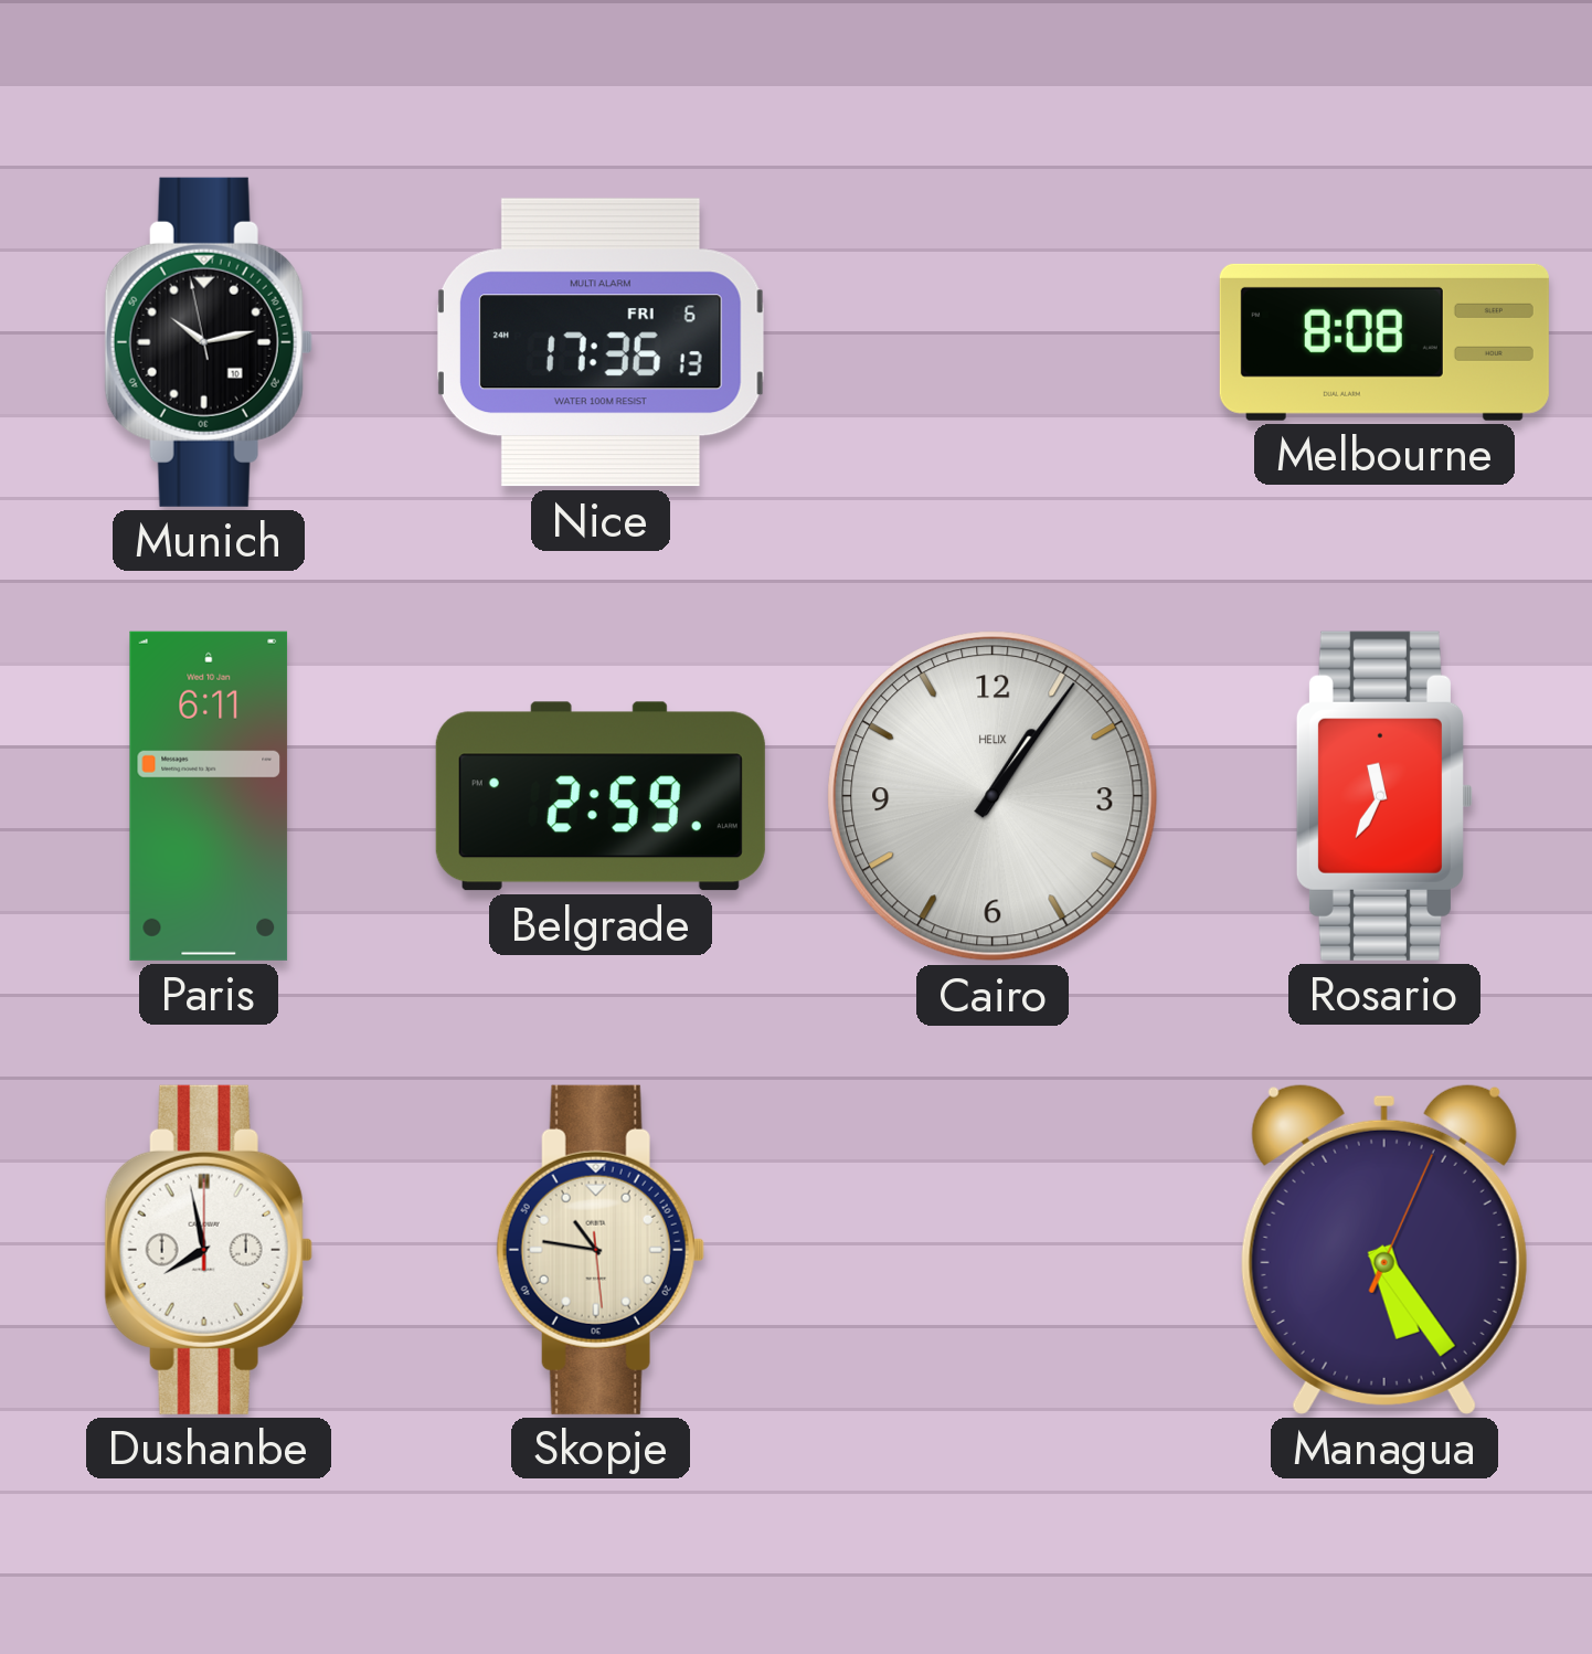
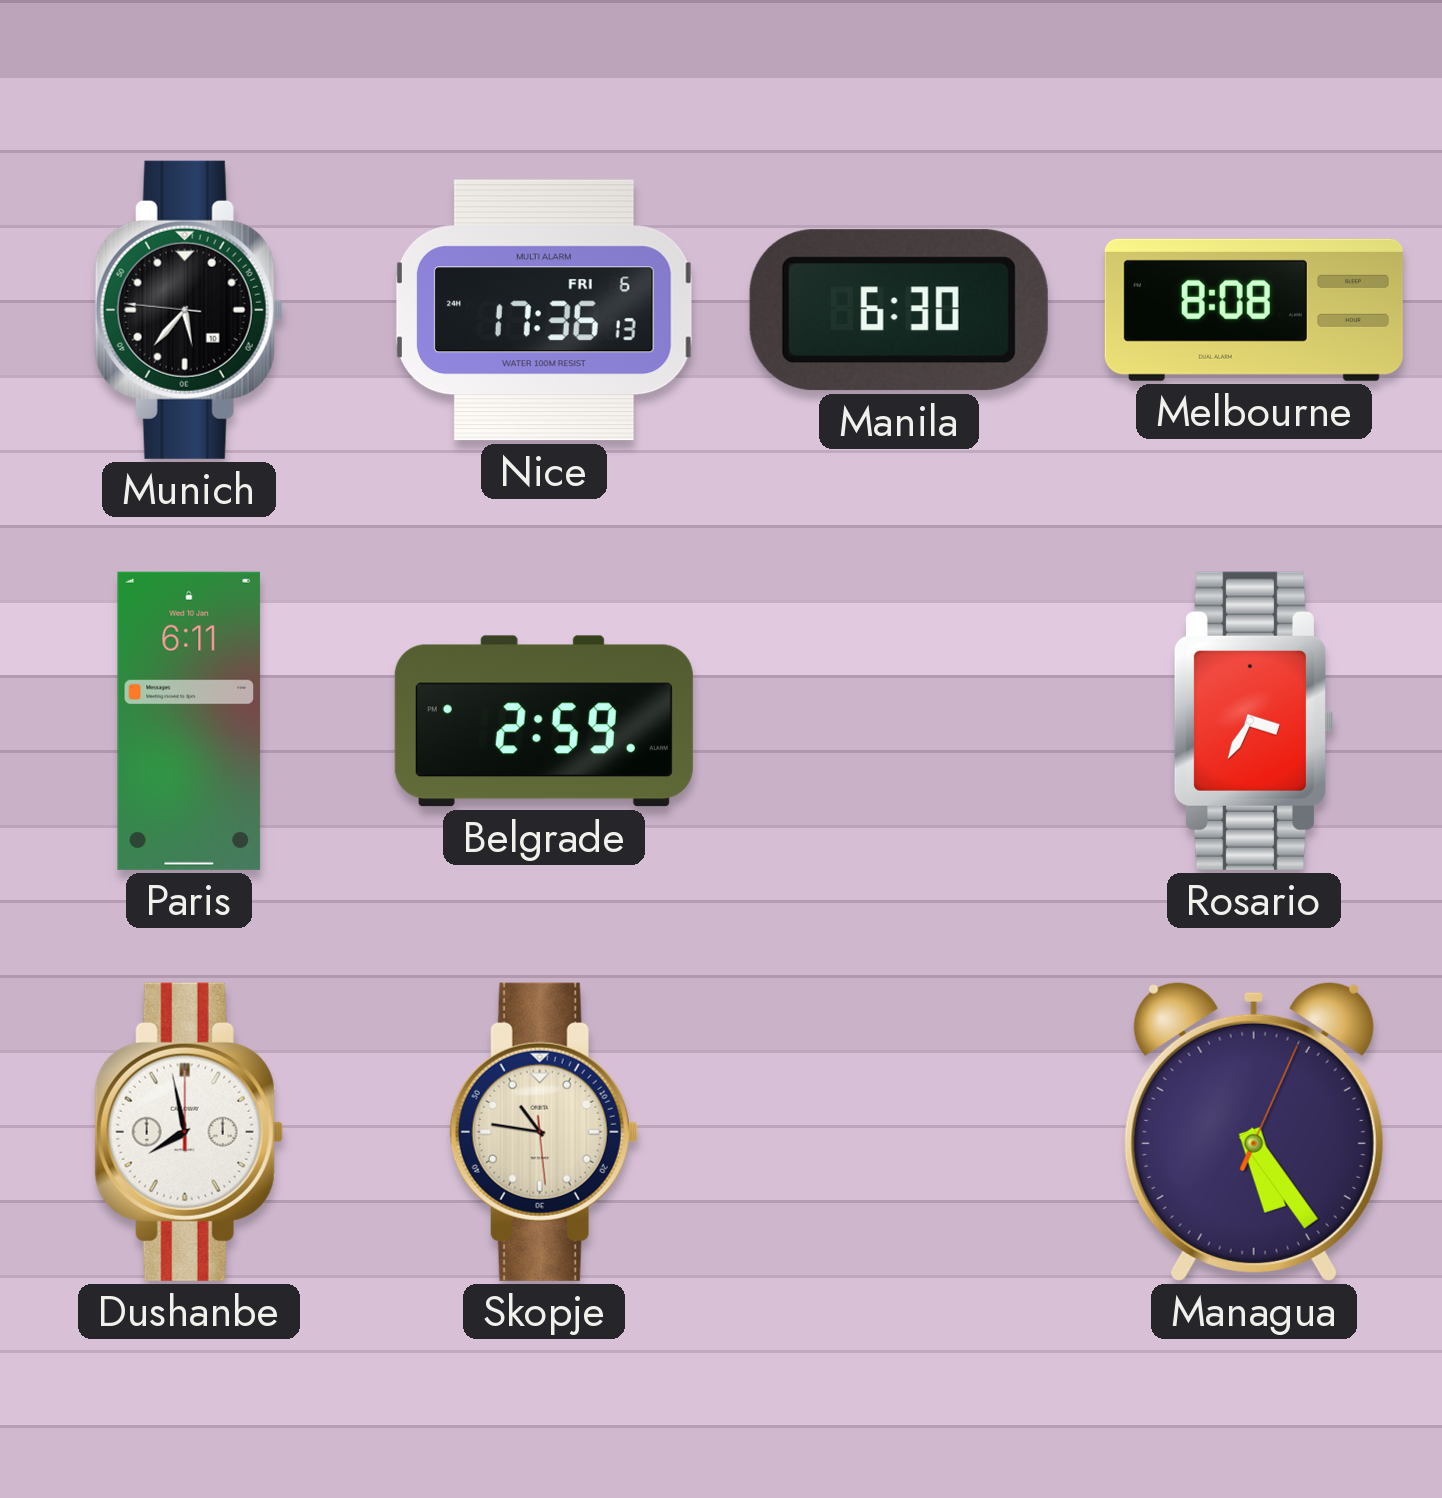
Munich: 10:12 -> 5:36
Manila: none -> 6:30
Cairo: 1:06 -> none
Rosario: 11:35 -> 3:35
